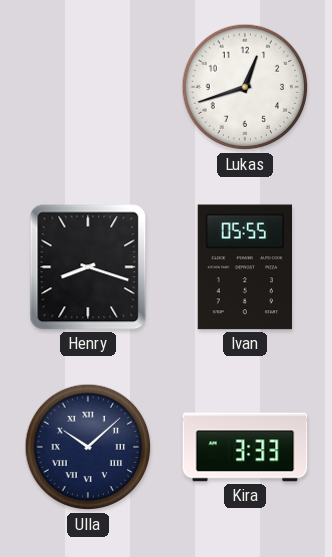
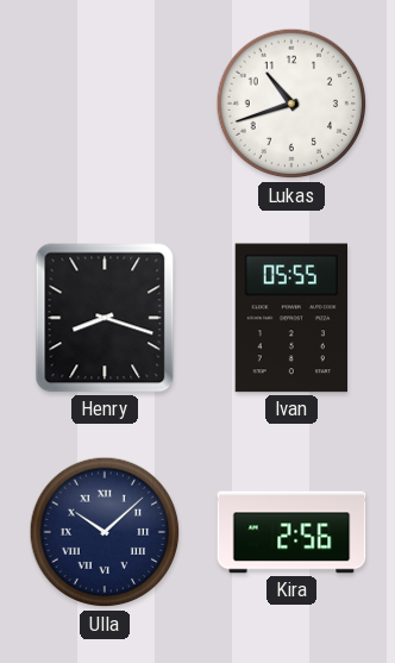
Lukas: 12:42 -> 10:42
Kira: 3:33 -> 2:56
